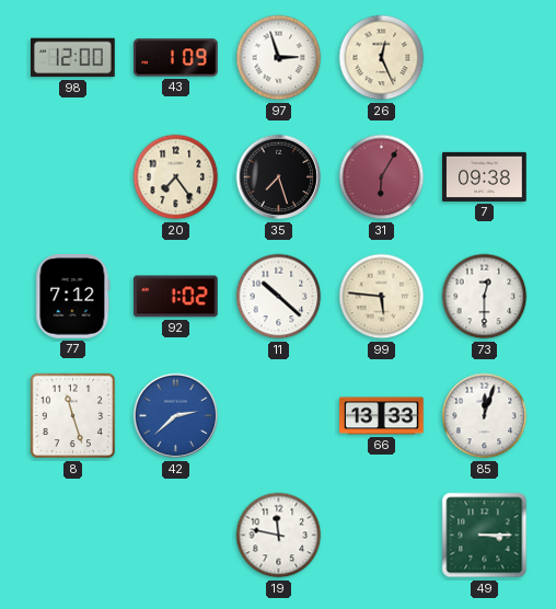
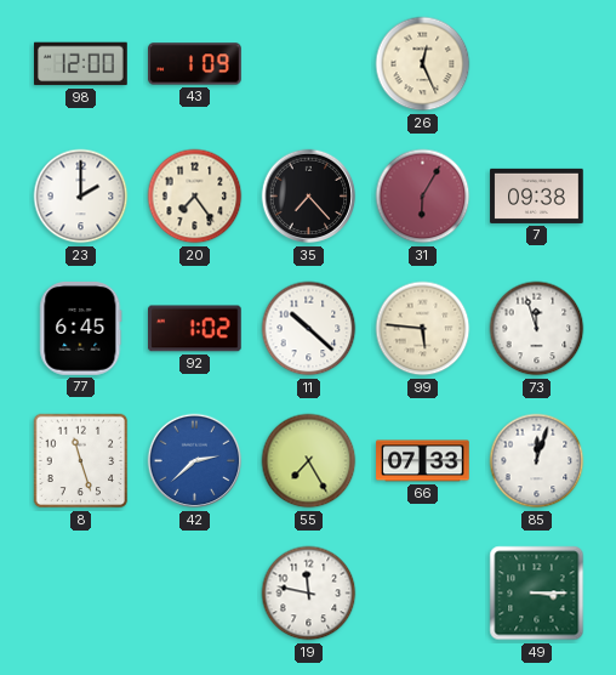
97: 2:57 -> none
23: none -> 2:00
35: 7:27 -> 7:23
77: 7:12 -> 6:45
73: 12:30 -> 11:57
55: none -> 7:25
66: 13:33 -> 07:33
